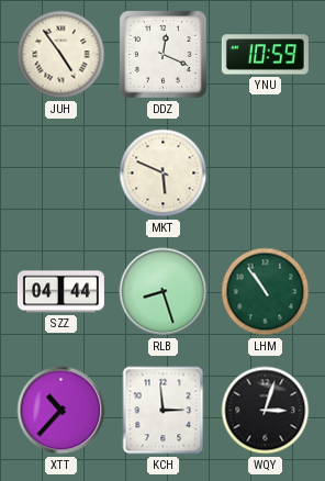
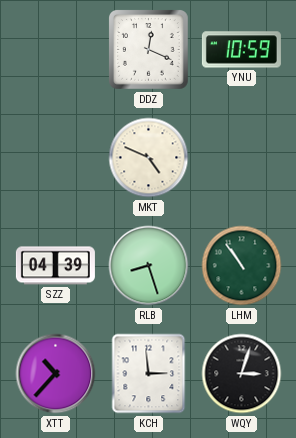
JUH: 4:54 -> none
MKT: 5:49 -> 4:49
SZZ: 04:44 -> 04:39
